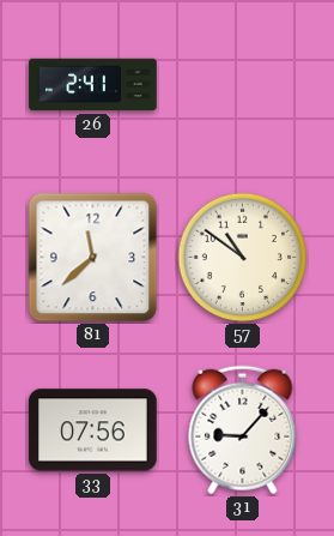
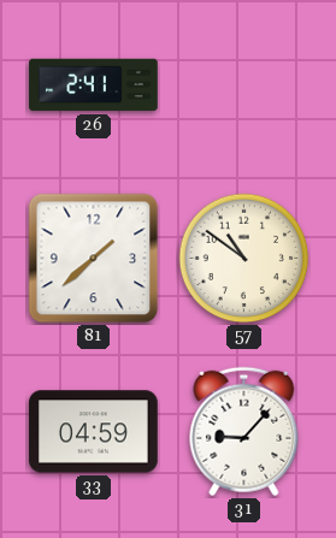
81: 11:38 -> 1:38
33: 07:56 -> 04:59
